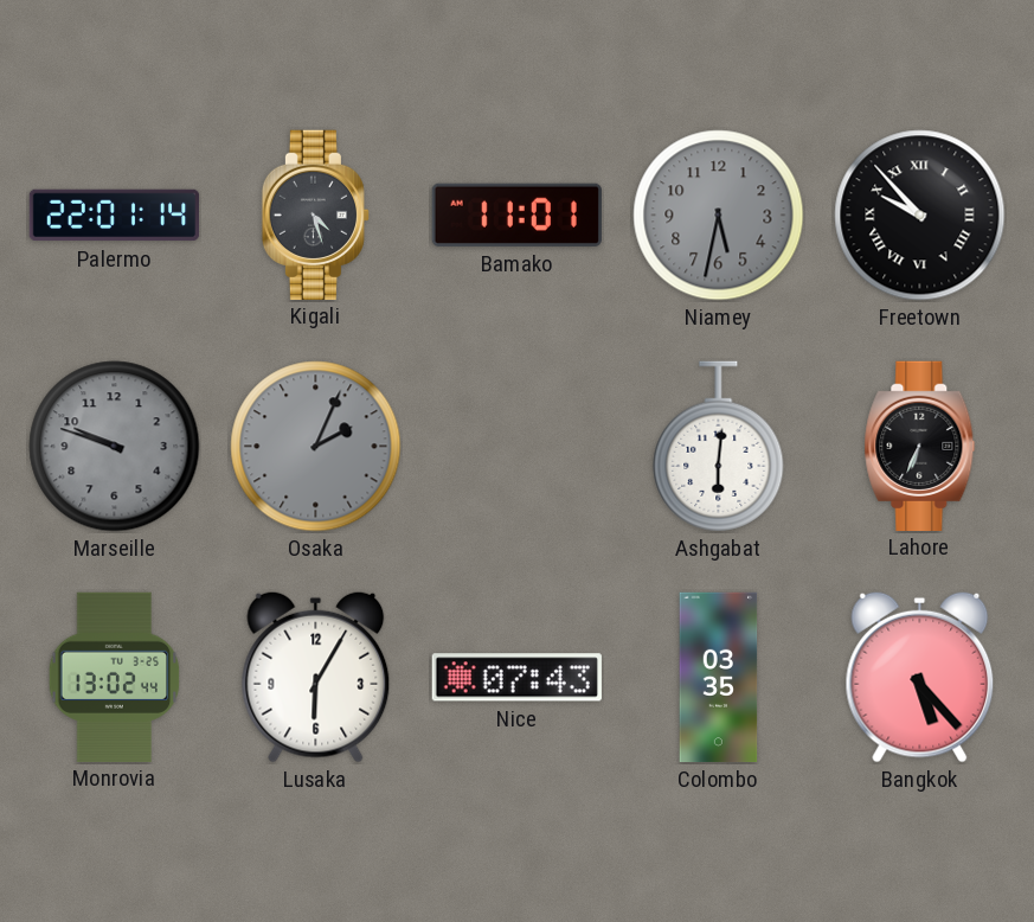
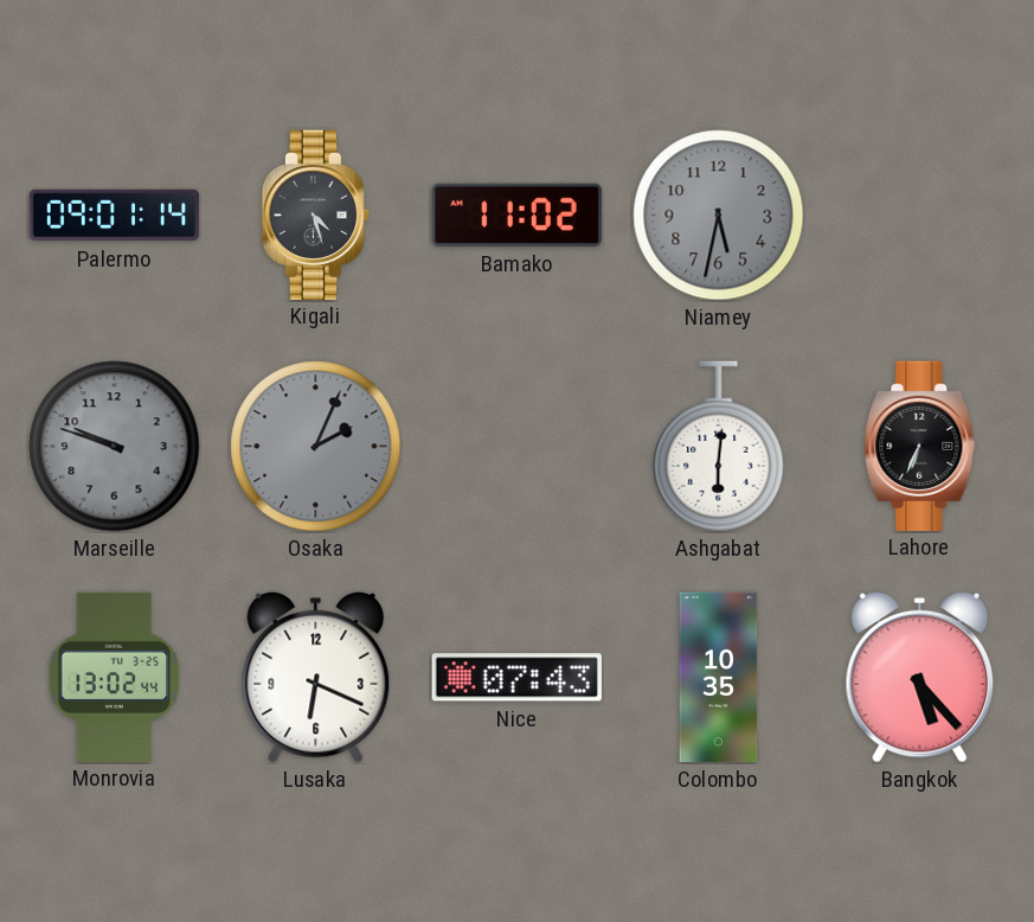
Palermo: 22:01 -> 09:01
Bamako: 11:01 -> 11:02
Freetown: 9:53 -> none
Lusaka: 6:05 -> 6:19
Colombo: 03:35 -> 10:35
